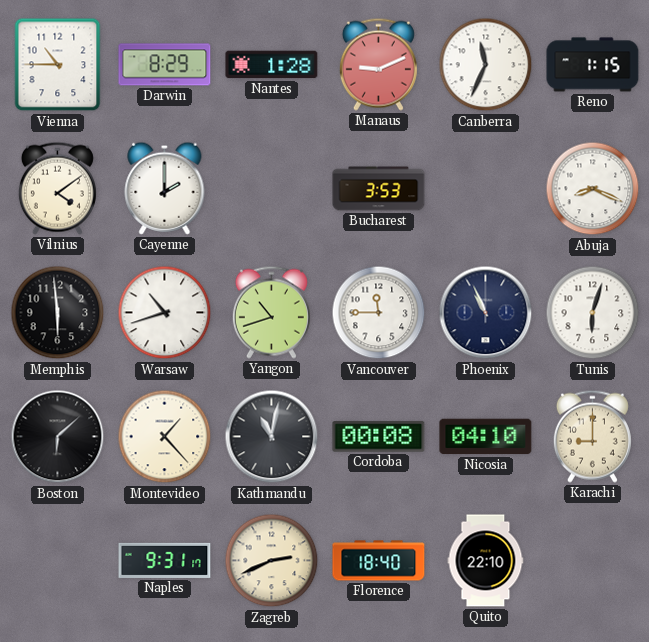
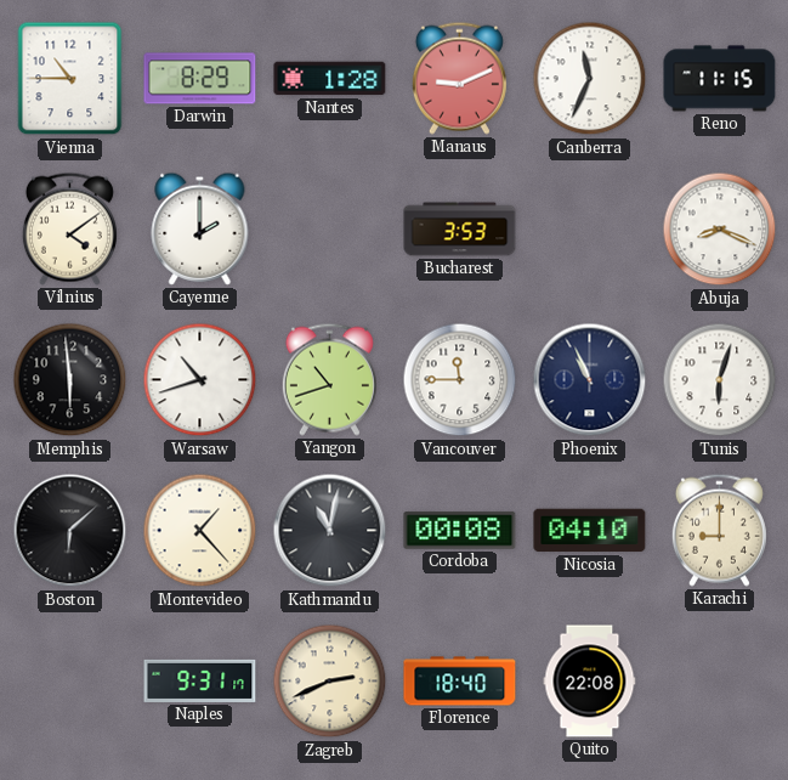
Reno: 1:15 -> 11:15
Quito: 22:10 -> 22:08
